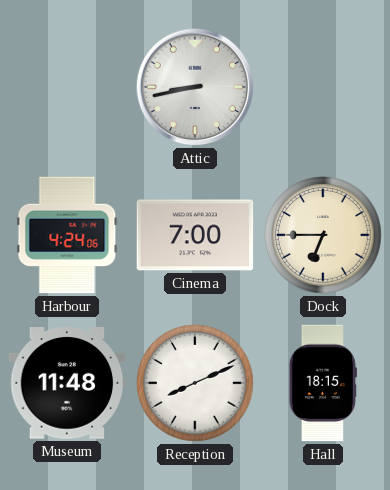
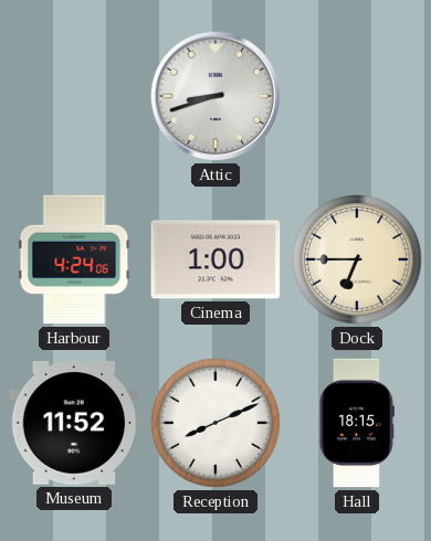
Attic: 8:43 -> 8:42
Cinema: 7:00 -> 1:00
Museum: 11:48 -> 11:52
